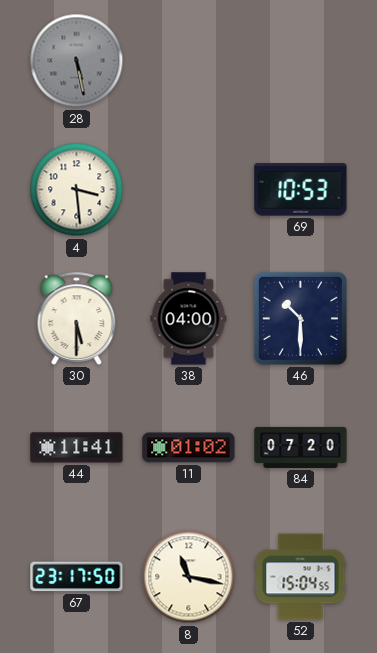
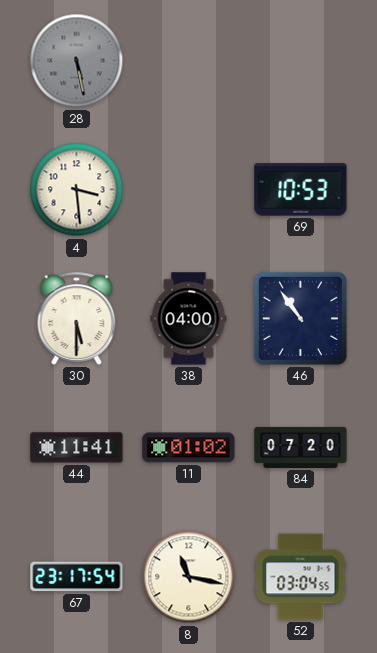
46: 10:30 -> 10:54
67: 23:17:50 -> 23:17:54
52: 15:04 -> 03:04
